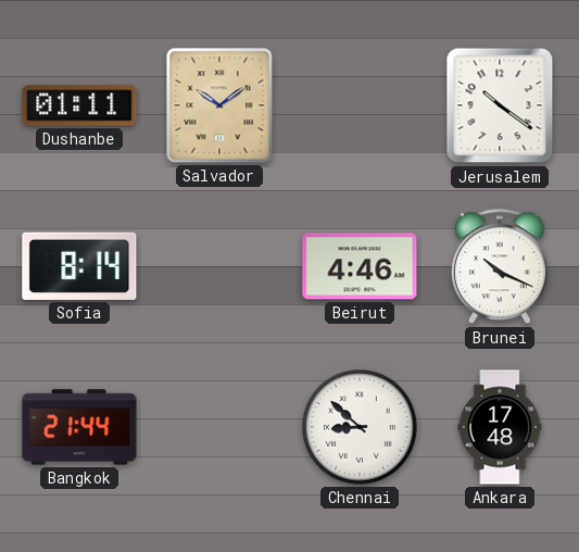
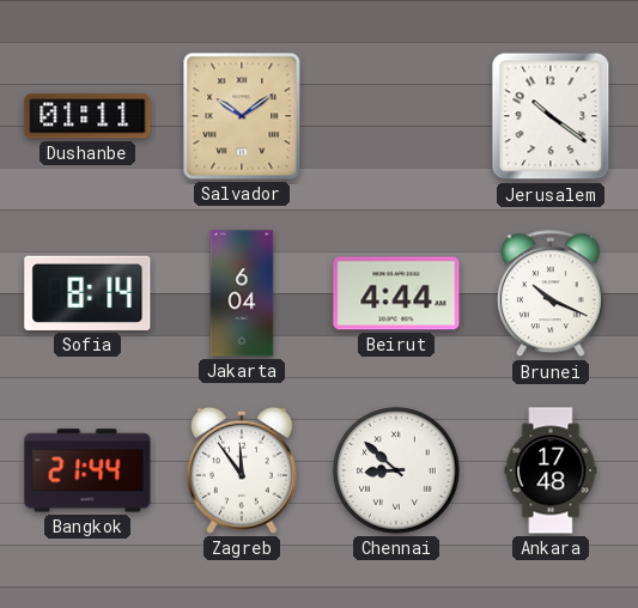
Jakarta: none -> 6:04
Beirut: 4:46 -> 4:44
Zagreb: none -> 11:54
